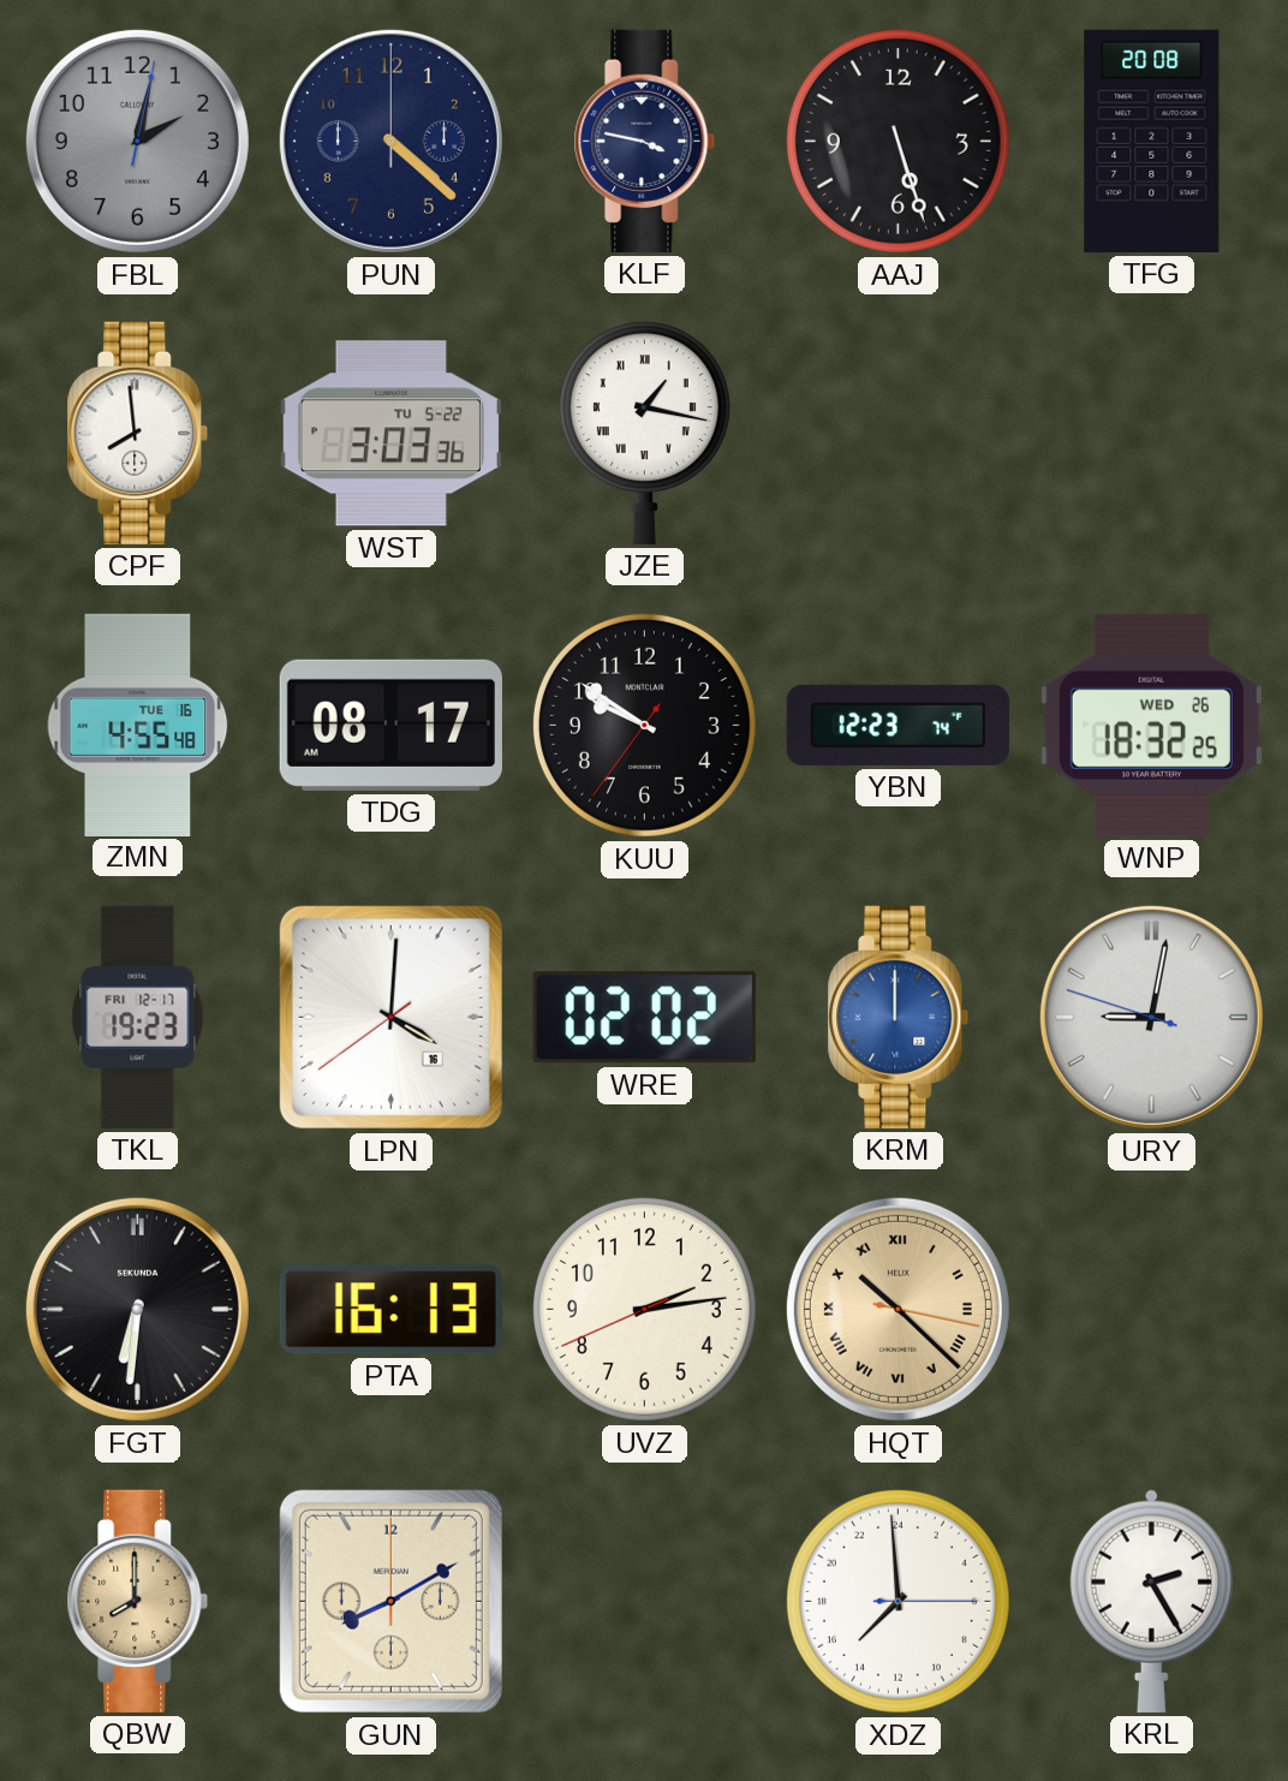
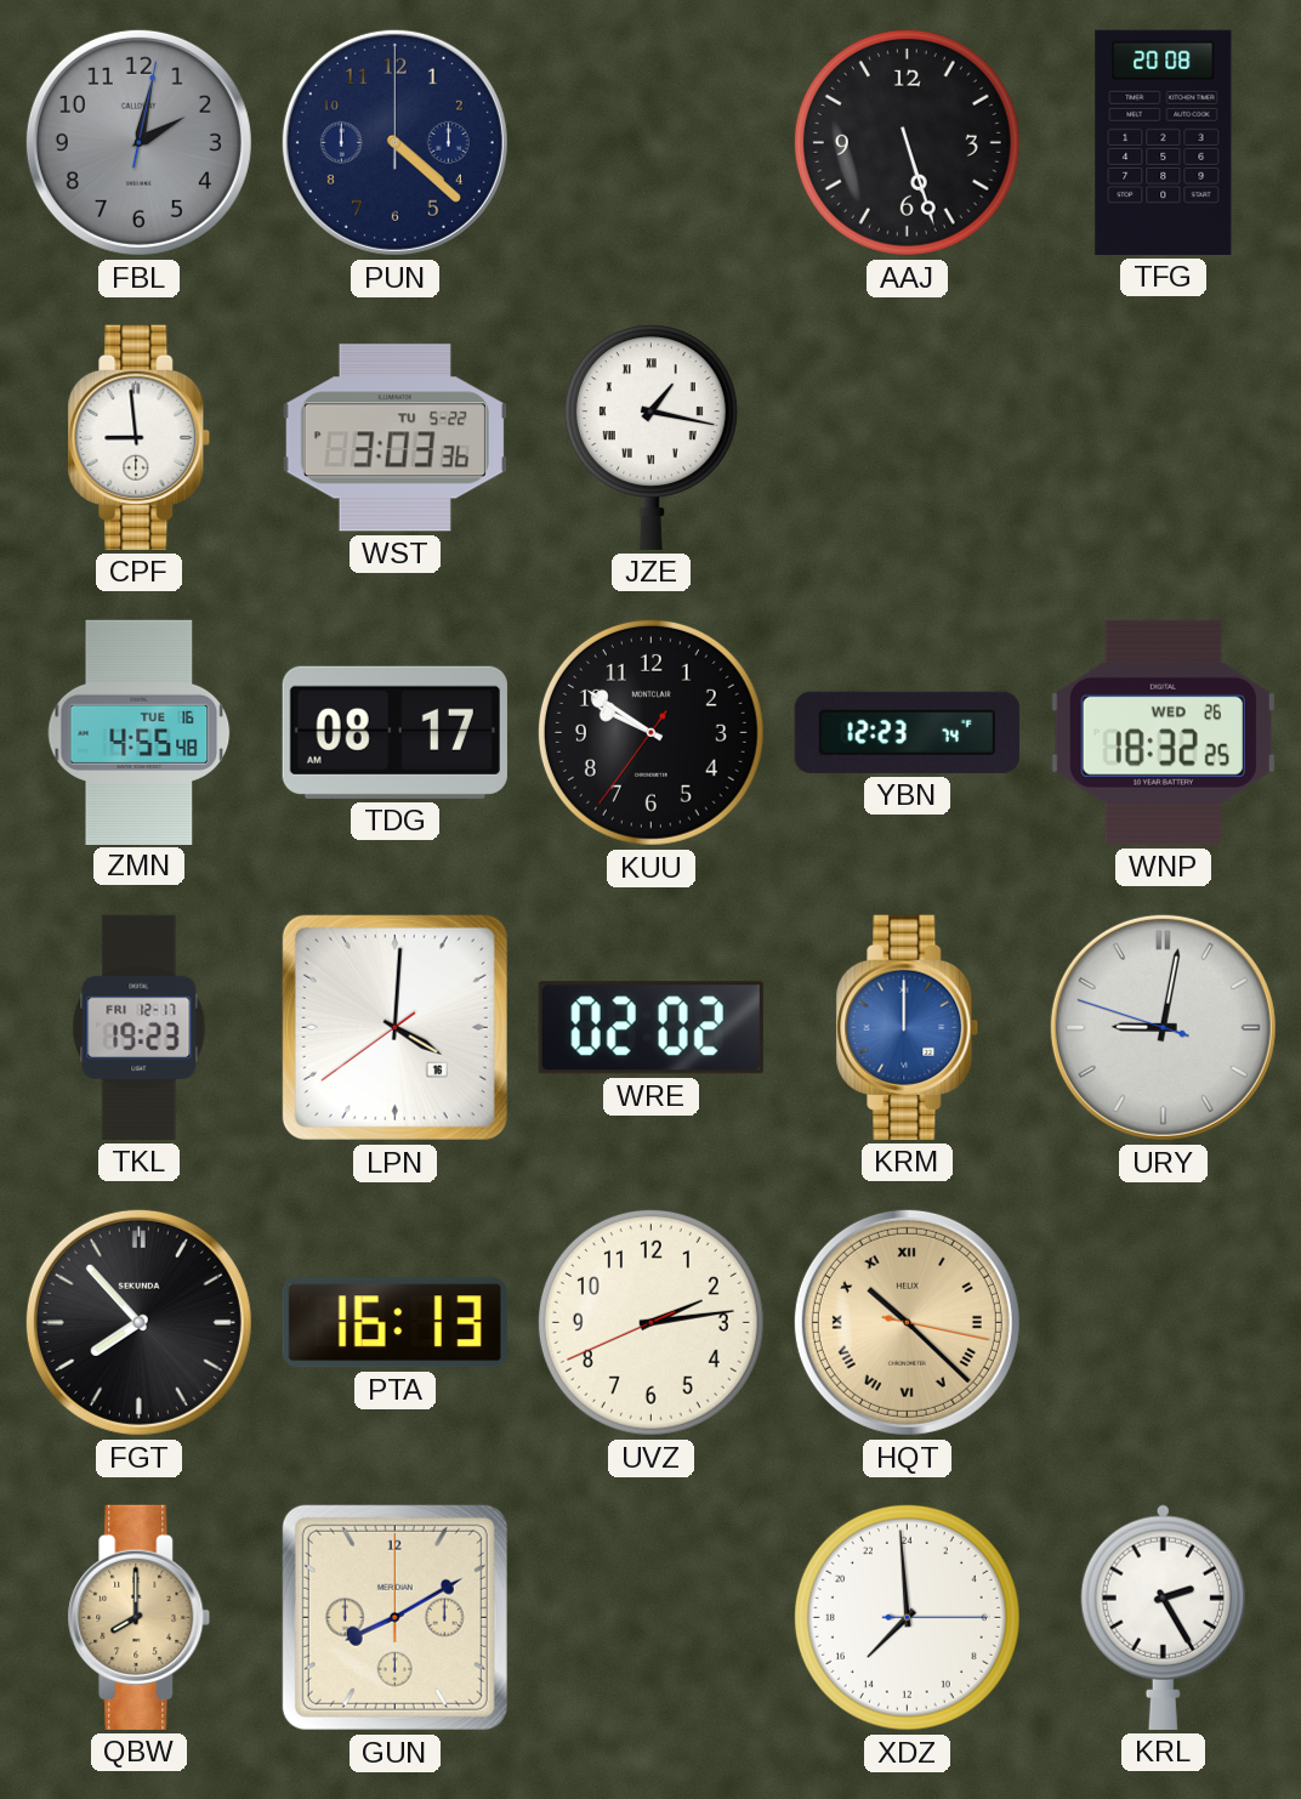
KLF: 3:47 -> none
CPF: 7:59 -> 8:59
FGT: 6:31 -> 7:53
